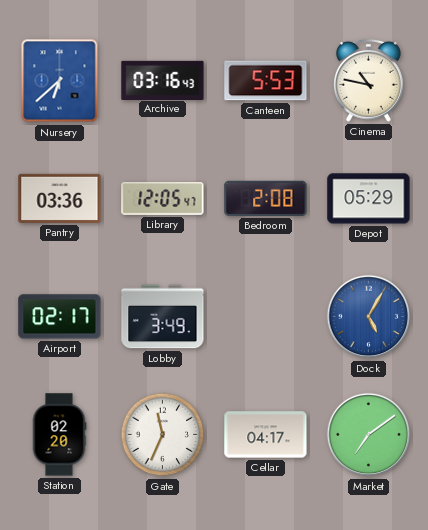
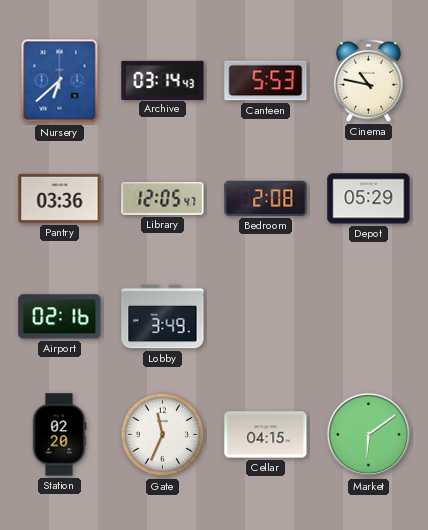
Archive: 03:16 -> 03:14
Airport: 02:17 -> 02:16
Dock: 5:05 -> none
Cellar: 04:17 -> 04:15
Market: 7:09 -> 6:09
